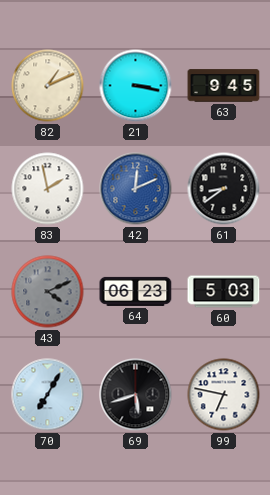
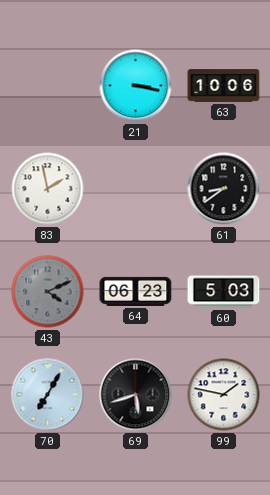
82: 1:11 -> none
63: 9:45 -> 10:06
42: 12:11 -> none
99: 6:47 -> 1:47
